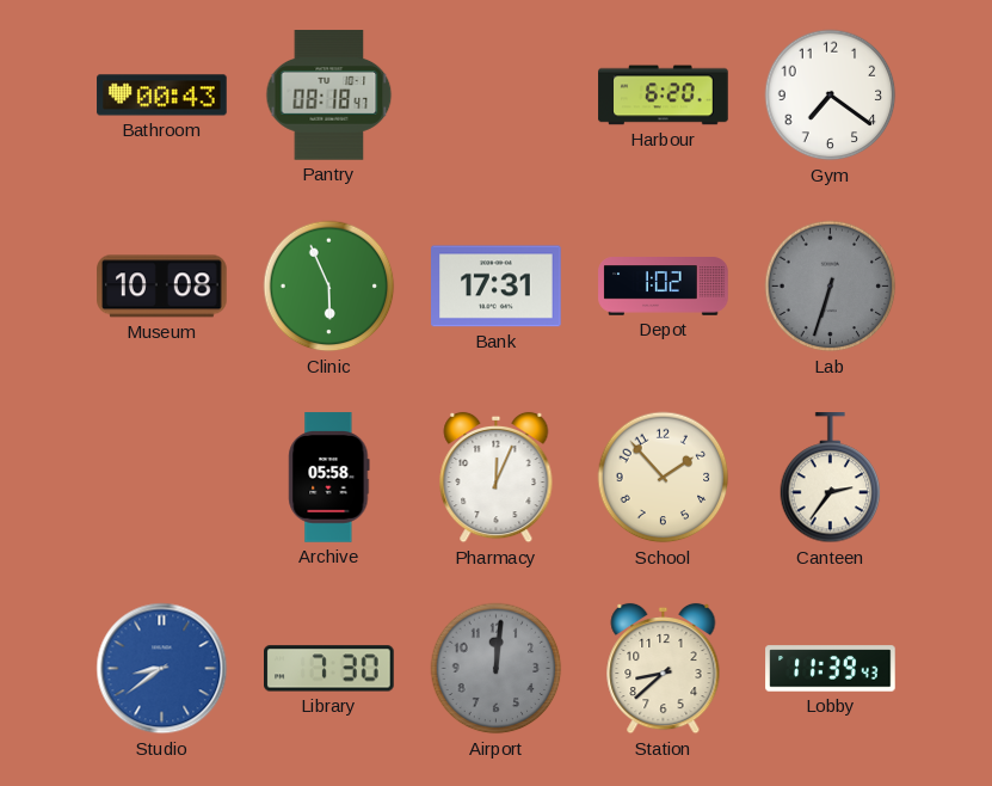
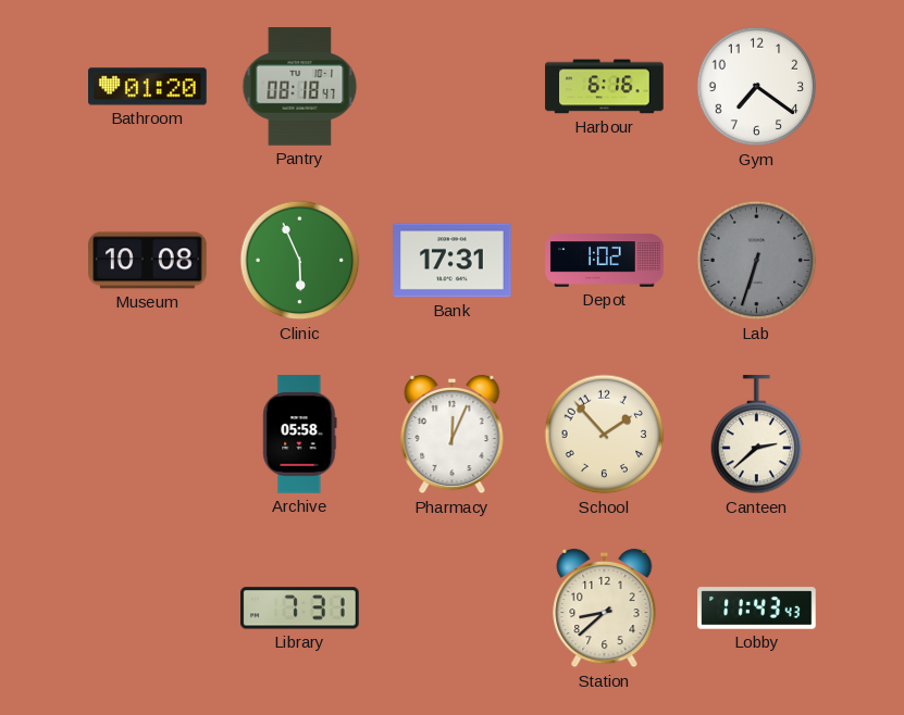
Bathroom: 00:43 -> 01:20
Harbour: 6:20 -> 6:16
Canteen: 2:36 -> 2:38
Studio: 8:39 -> none
Library: 7:30 -> 7:31
Airport: 12:01 -> none
Lobby: 11:39 -> 11:43
